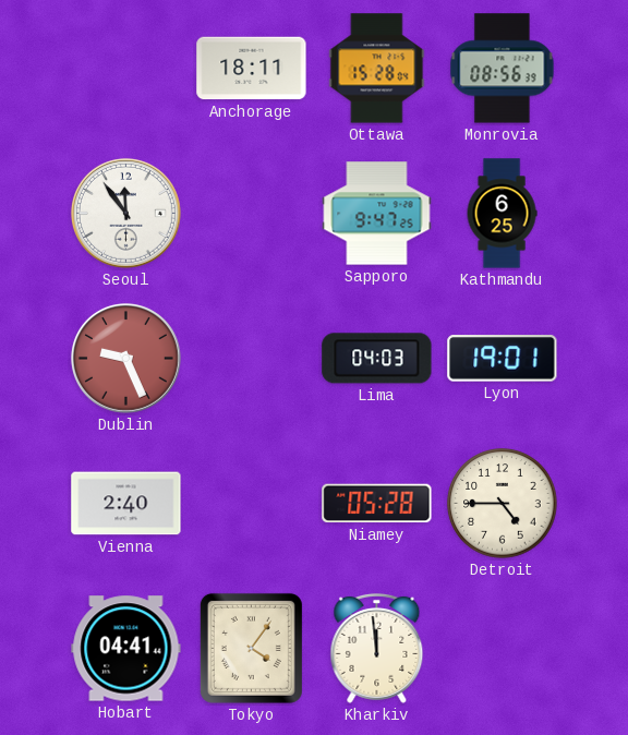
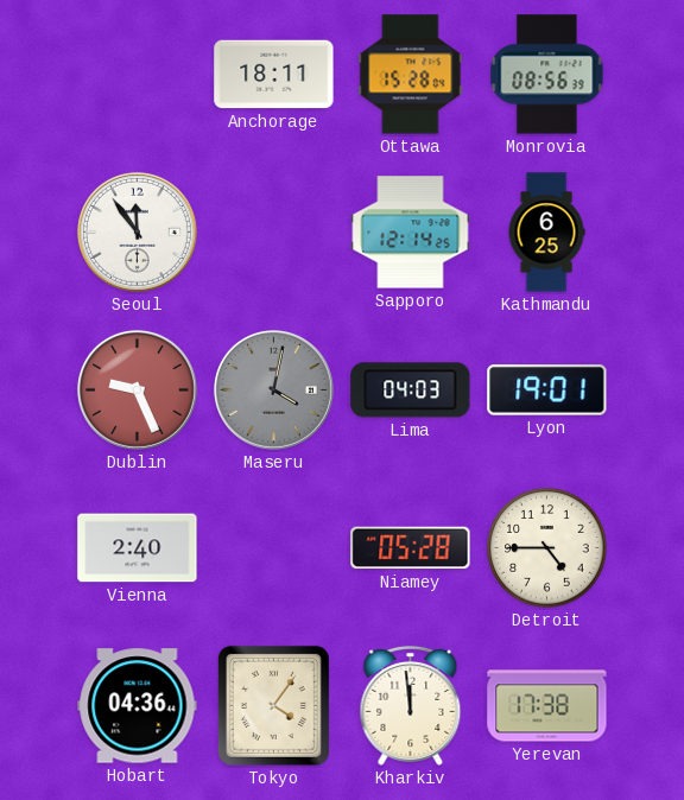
Sapporo: 9:47 -> 12:14
Maseru: none -> 4:02
Hobart: 04:41 -> 04:36
Yerevan: none -> 17:38
